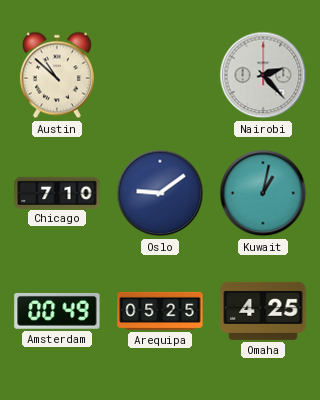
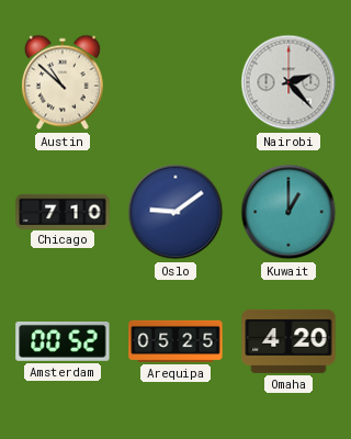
Kuwait: 1:02 -> 1:00
Amsterdam: 00:49 -> 00:52
Omaha: 4:25 -> 4:20
